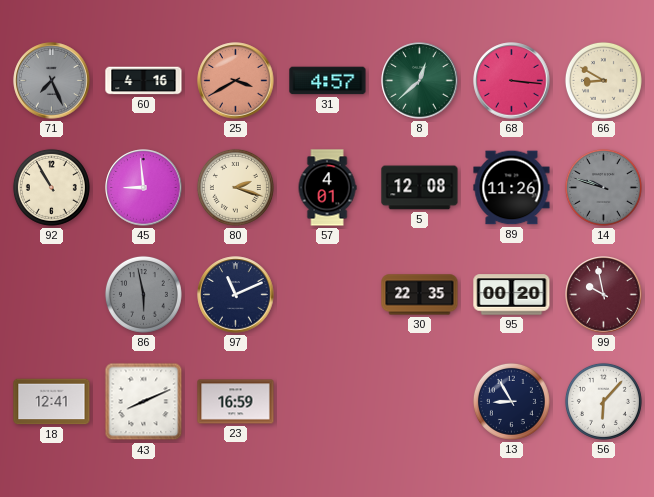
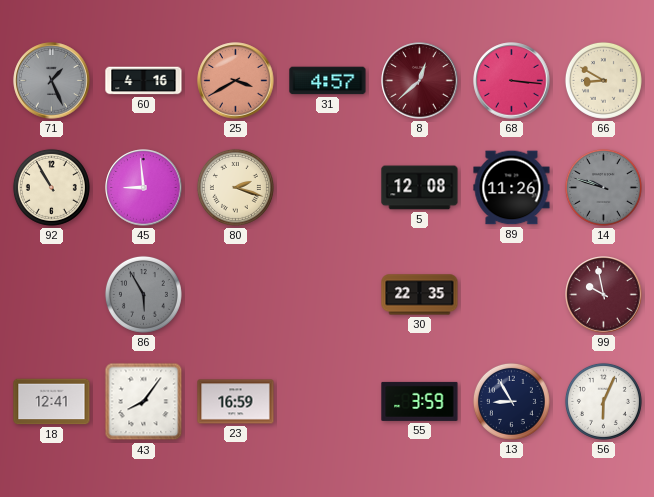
71: 7:26 -> 1:26
8 dial: green -> burgundy
57: 4:01 -> none
86: 5:58 -> 5:55
97: 11:11 -> none
95: 00:20 -> none
43: 8:11 -> 8:06
55: none -> 3:59
56: 6:07 -> 6:04
